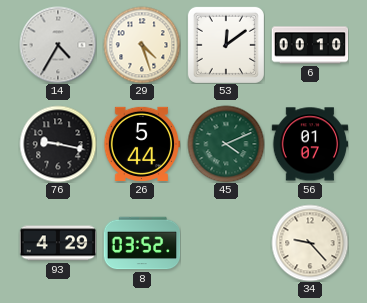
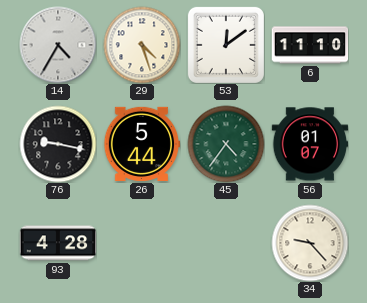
6: 00:10 -> 11:10
45: 4:11 -> 4:36
93: 4:29 -> 4:28
8: 03:52 -> none
